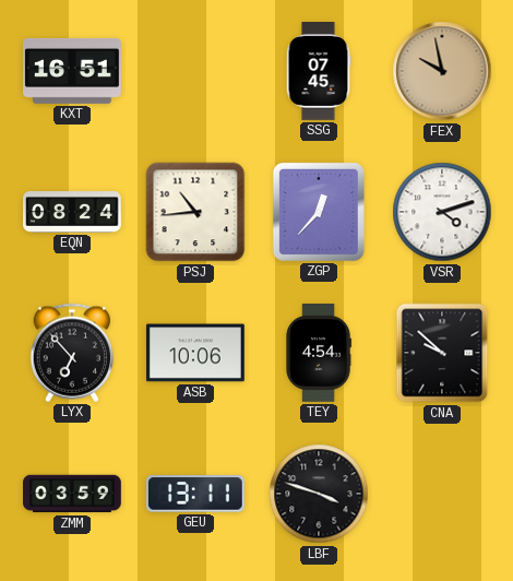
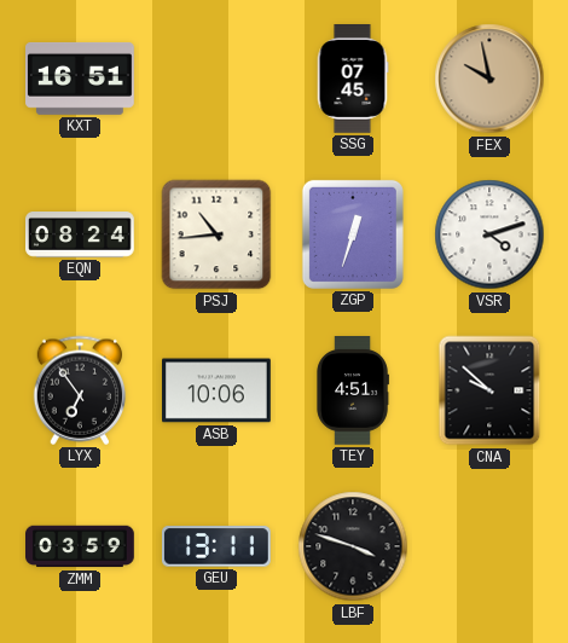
ZGP: 12:37 -> 12:33
LYX: 6:53 -> 6:54
TEY: 4:54 -> 4:51
